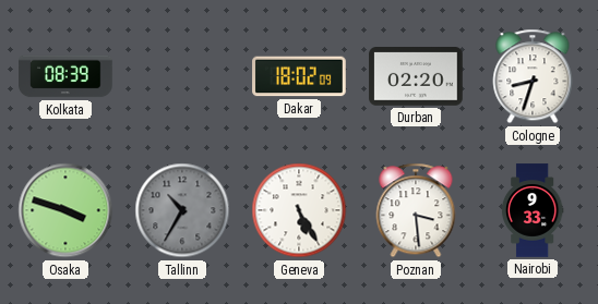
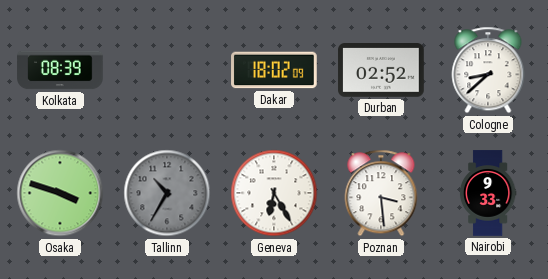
Durban: 02:20 -> 02:52
Cologne: 8:33 -> 8:38
Geneva: 5:25 -> 6:25
